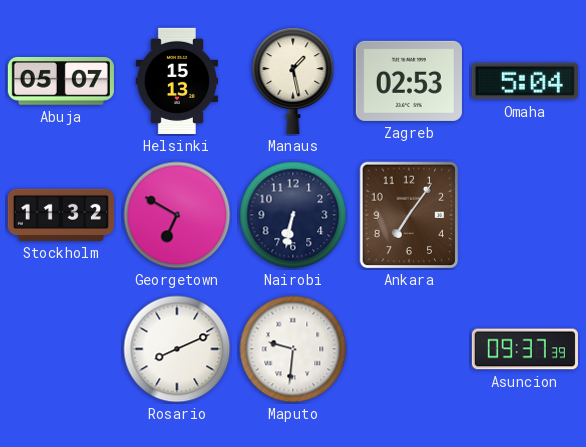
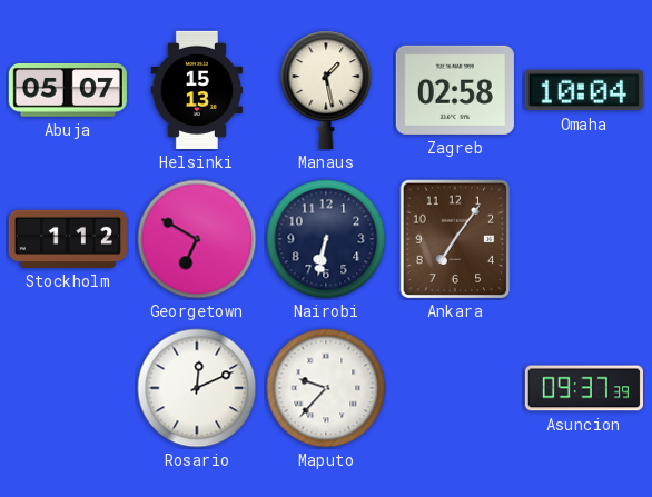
Zagreb: 02:53 -> 02:58
Omaha: 5:04 -> 10:04
Stockholm: 11:32 -> 1:12
Rosario: 8:11 -> 12:11
Maputo: 9:31 -> 9:37
